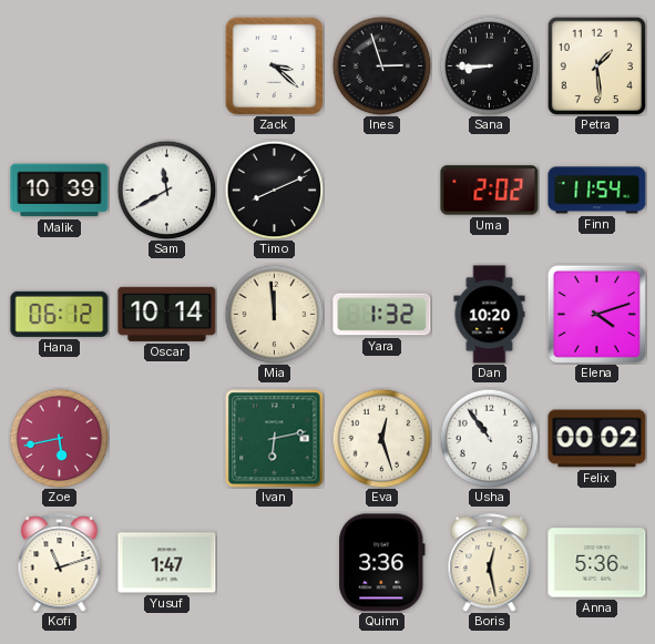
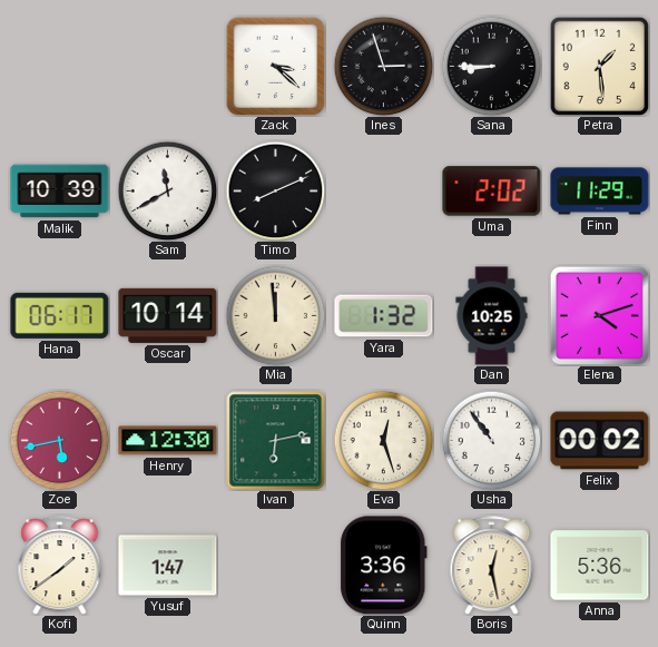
Finn: 11:54 -> 11:29
Hana: 06:12 -> 06:17
Dan: 10:20 -> 10:25
Henry: none -> 12:30
Kofi: 11:12 -> 1:39
